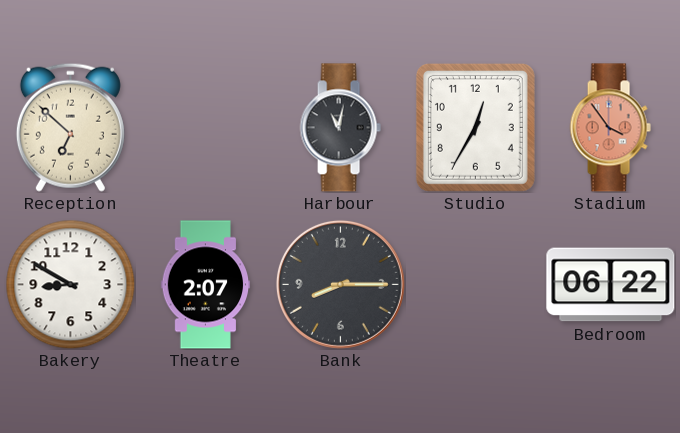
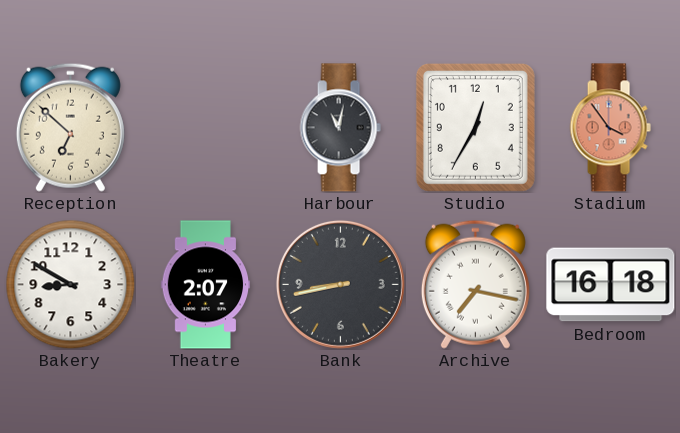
Bank: 8:15 -> 8:43
Archive: none -> 7:17
Bedroom: 06:22 -> 16:18
